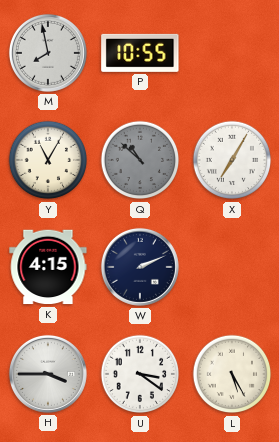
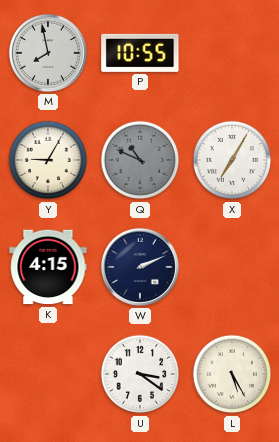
Y: 11:05 -> 9:05
Q: 10:52 -> 10:49
H: 3:45 -> none
